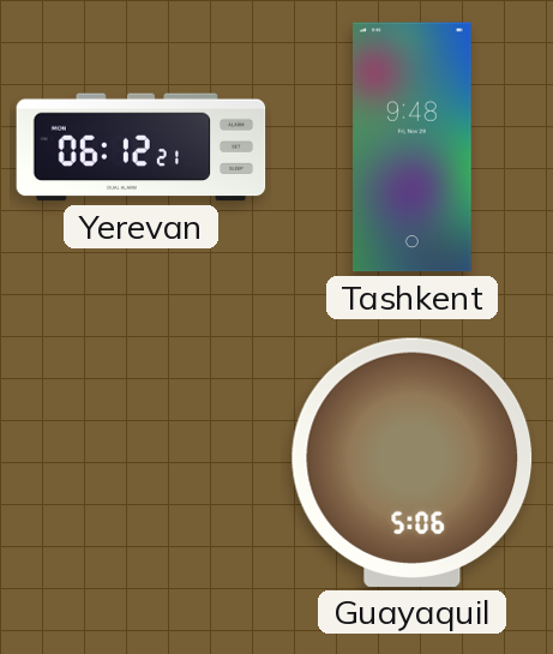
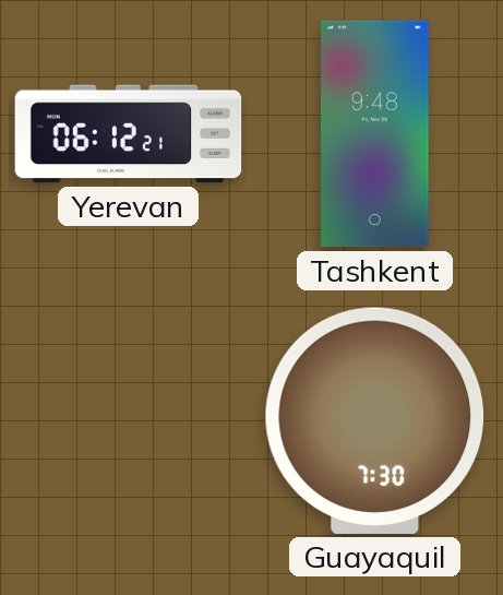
Guayaquil: 5:06 -> 7:30
